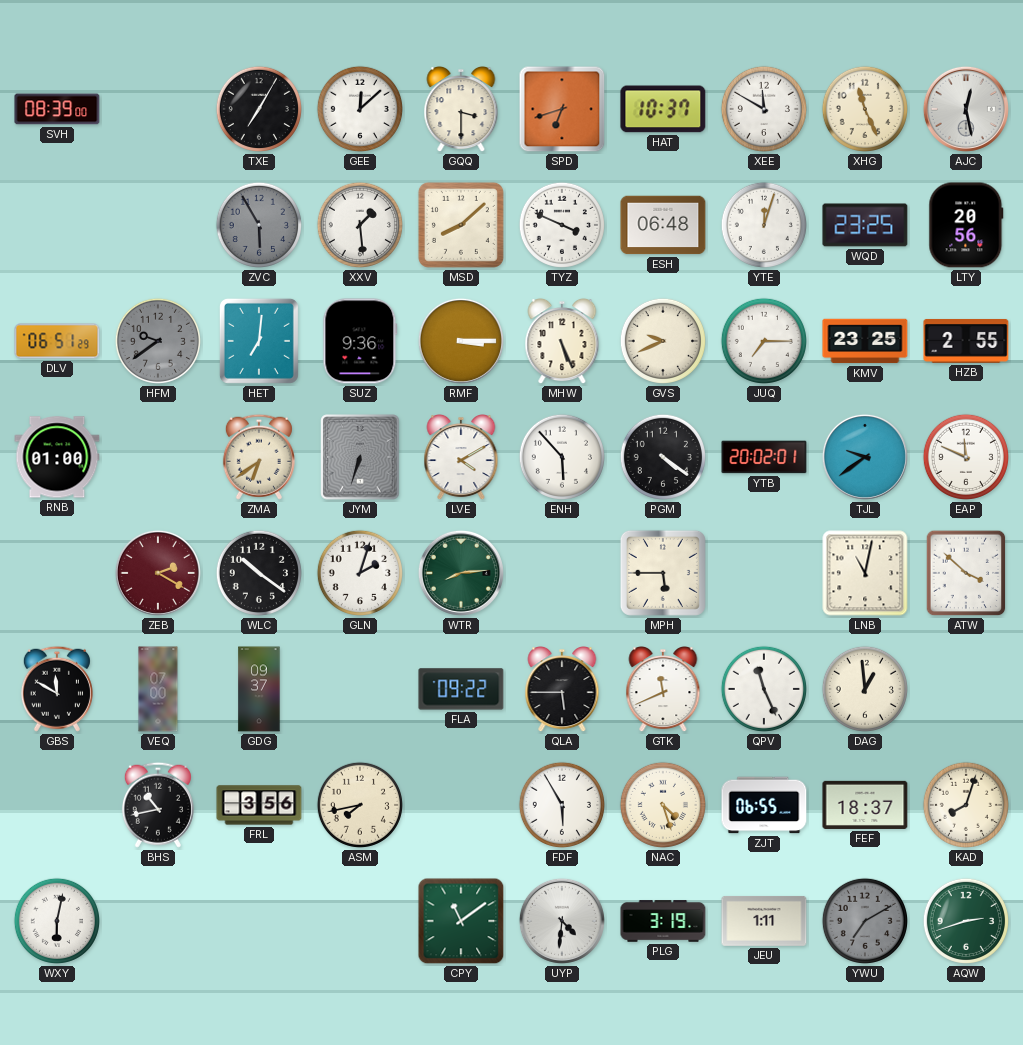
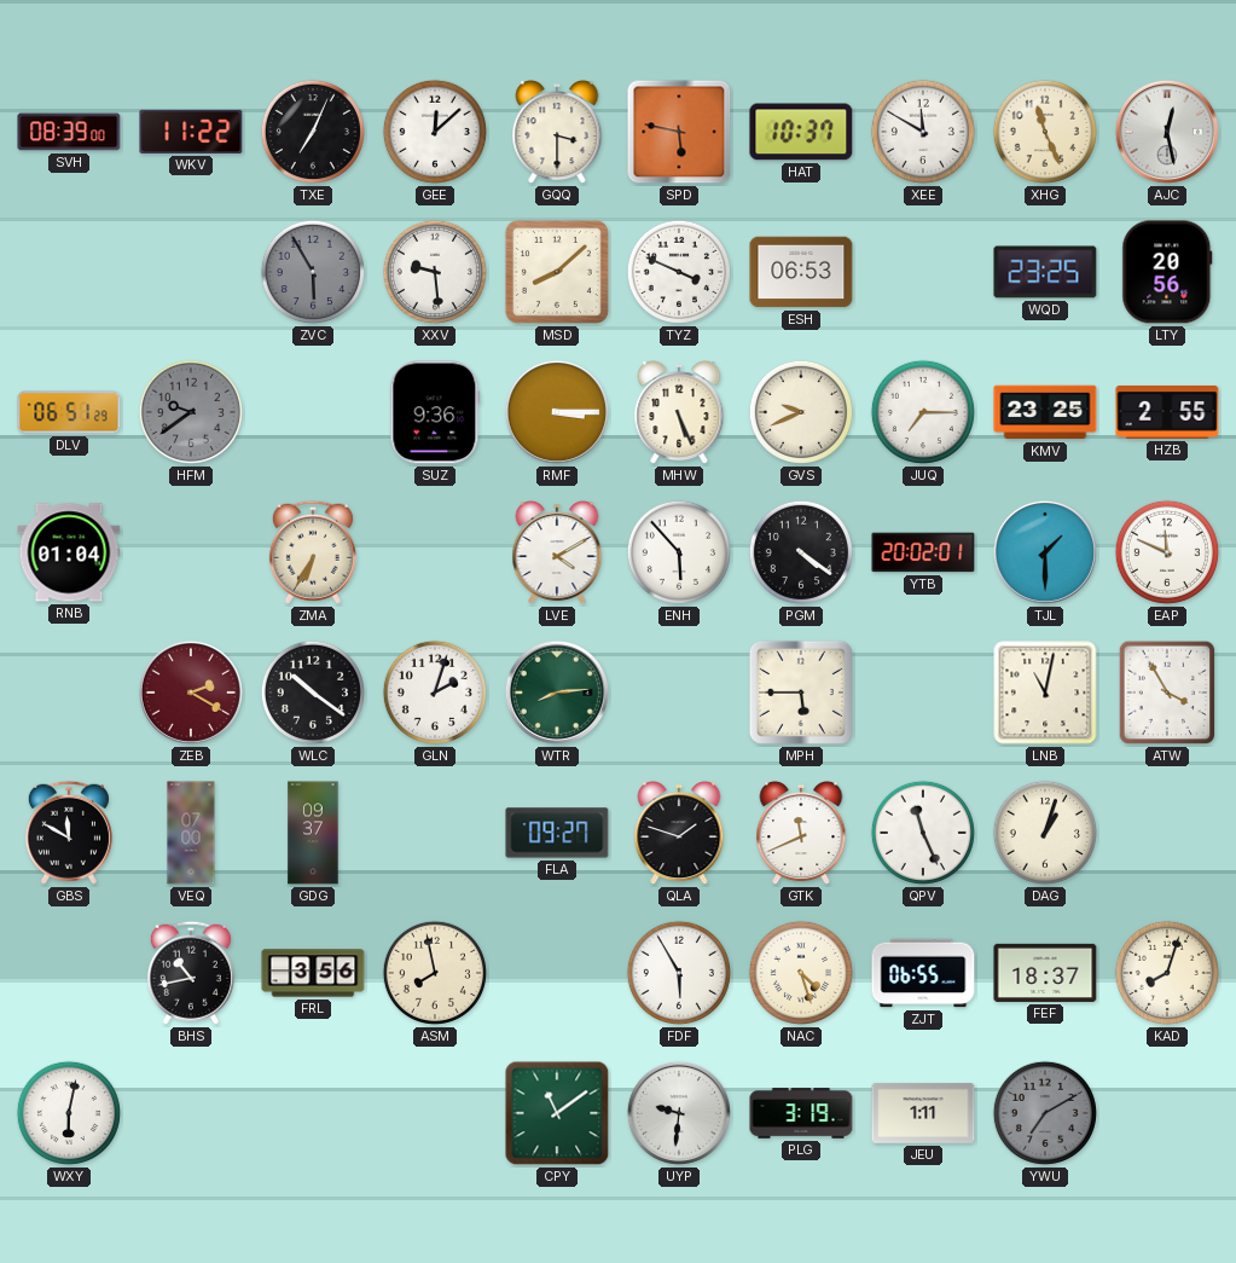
WKV: none -> 11:22
TXE: 7:05 -> 7:04
SPD: 6:42 -> 5:47
XXV: 1:29 -> 9:29
ESH: 06:48 -> 06:53
YTE: 12:03 -> none
HET: 7:01 -> none
RNB: 01:00 -> 01:04
ZMA: 6:39 -> 6:35
JYM: 6:33 -> none
TJL: 9:39 -> 1:30
ATW: 3:52 -> 3:55
FLA: 09:22 -> 09:27
QLA: 5:45 -> 1:48
DAG: 12:59 -> 1:03
ASM: 7:43 -> 7:58
UYP: 4:31 -> 9:31
AQW: 2:42 -> none
